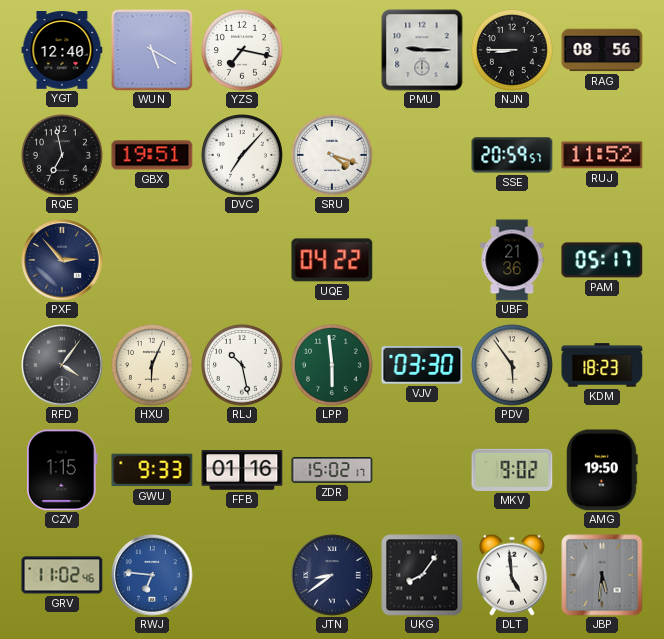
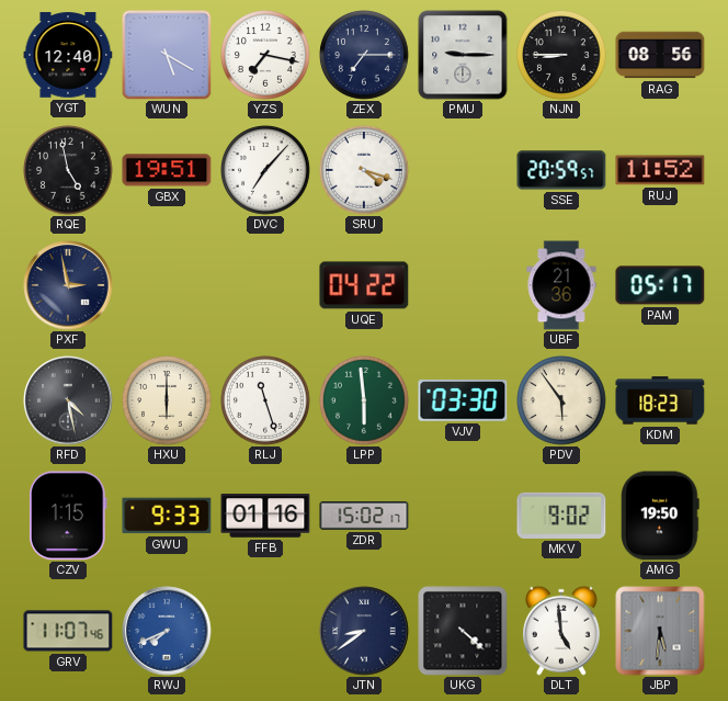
ZEX: none -> 7:15
RQE: 6:58 -> 4:58
PXF: 2:53 -> 2:58
RFD: 4:06 -> 4:28
HXU: 6:04 -> 6:00
RLJ: 10:28 -> 11:27
GRV: 11:02 -> 11:07
RWJ: 6:46 -> 7:41
UKG: 8:06 -> 4:22
